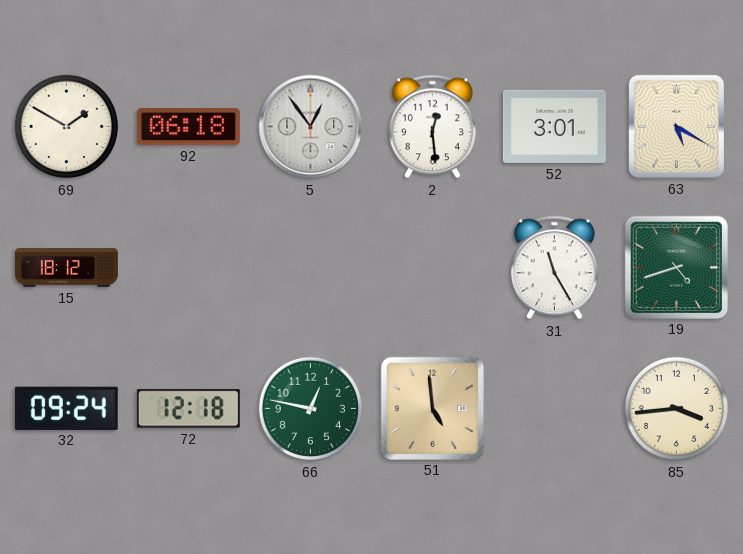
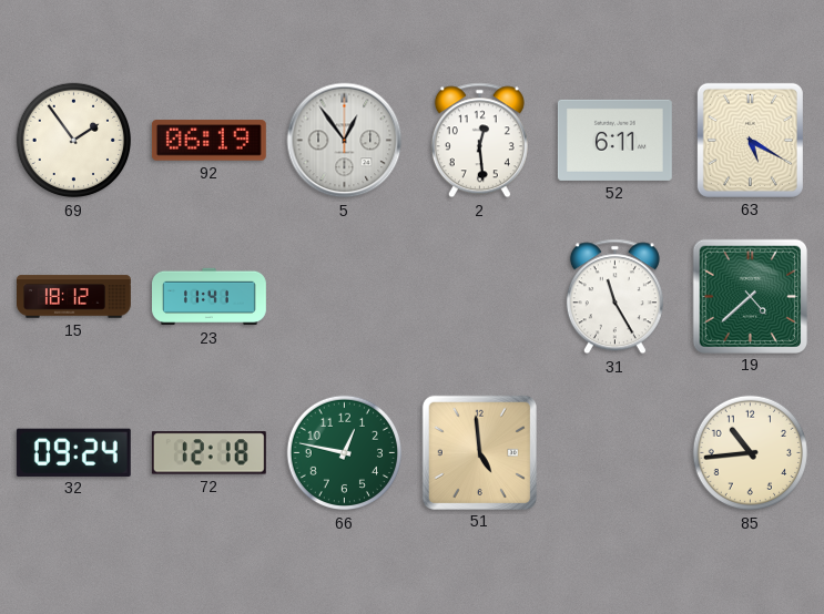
69: 1:50 -> 1:54
92: 06:18 -> 06:19
52: 3:01 -> 6:11
23: none -> 11:41
19: 4:42 -> 4:38
85: 3:44 -> 10:44
